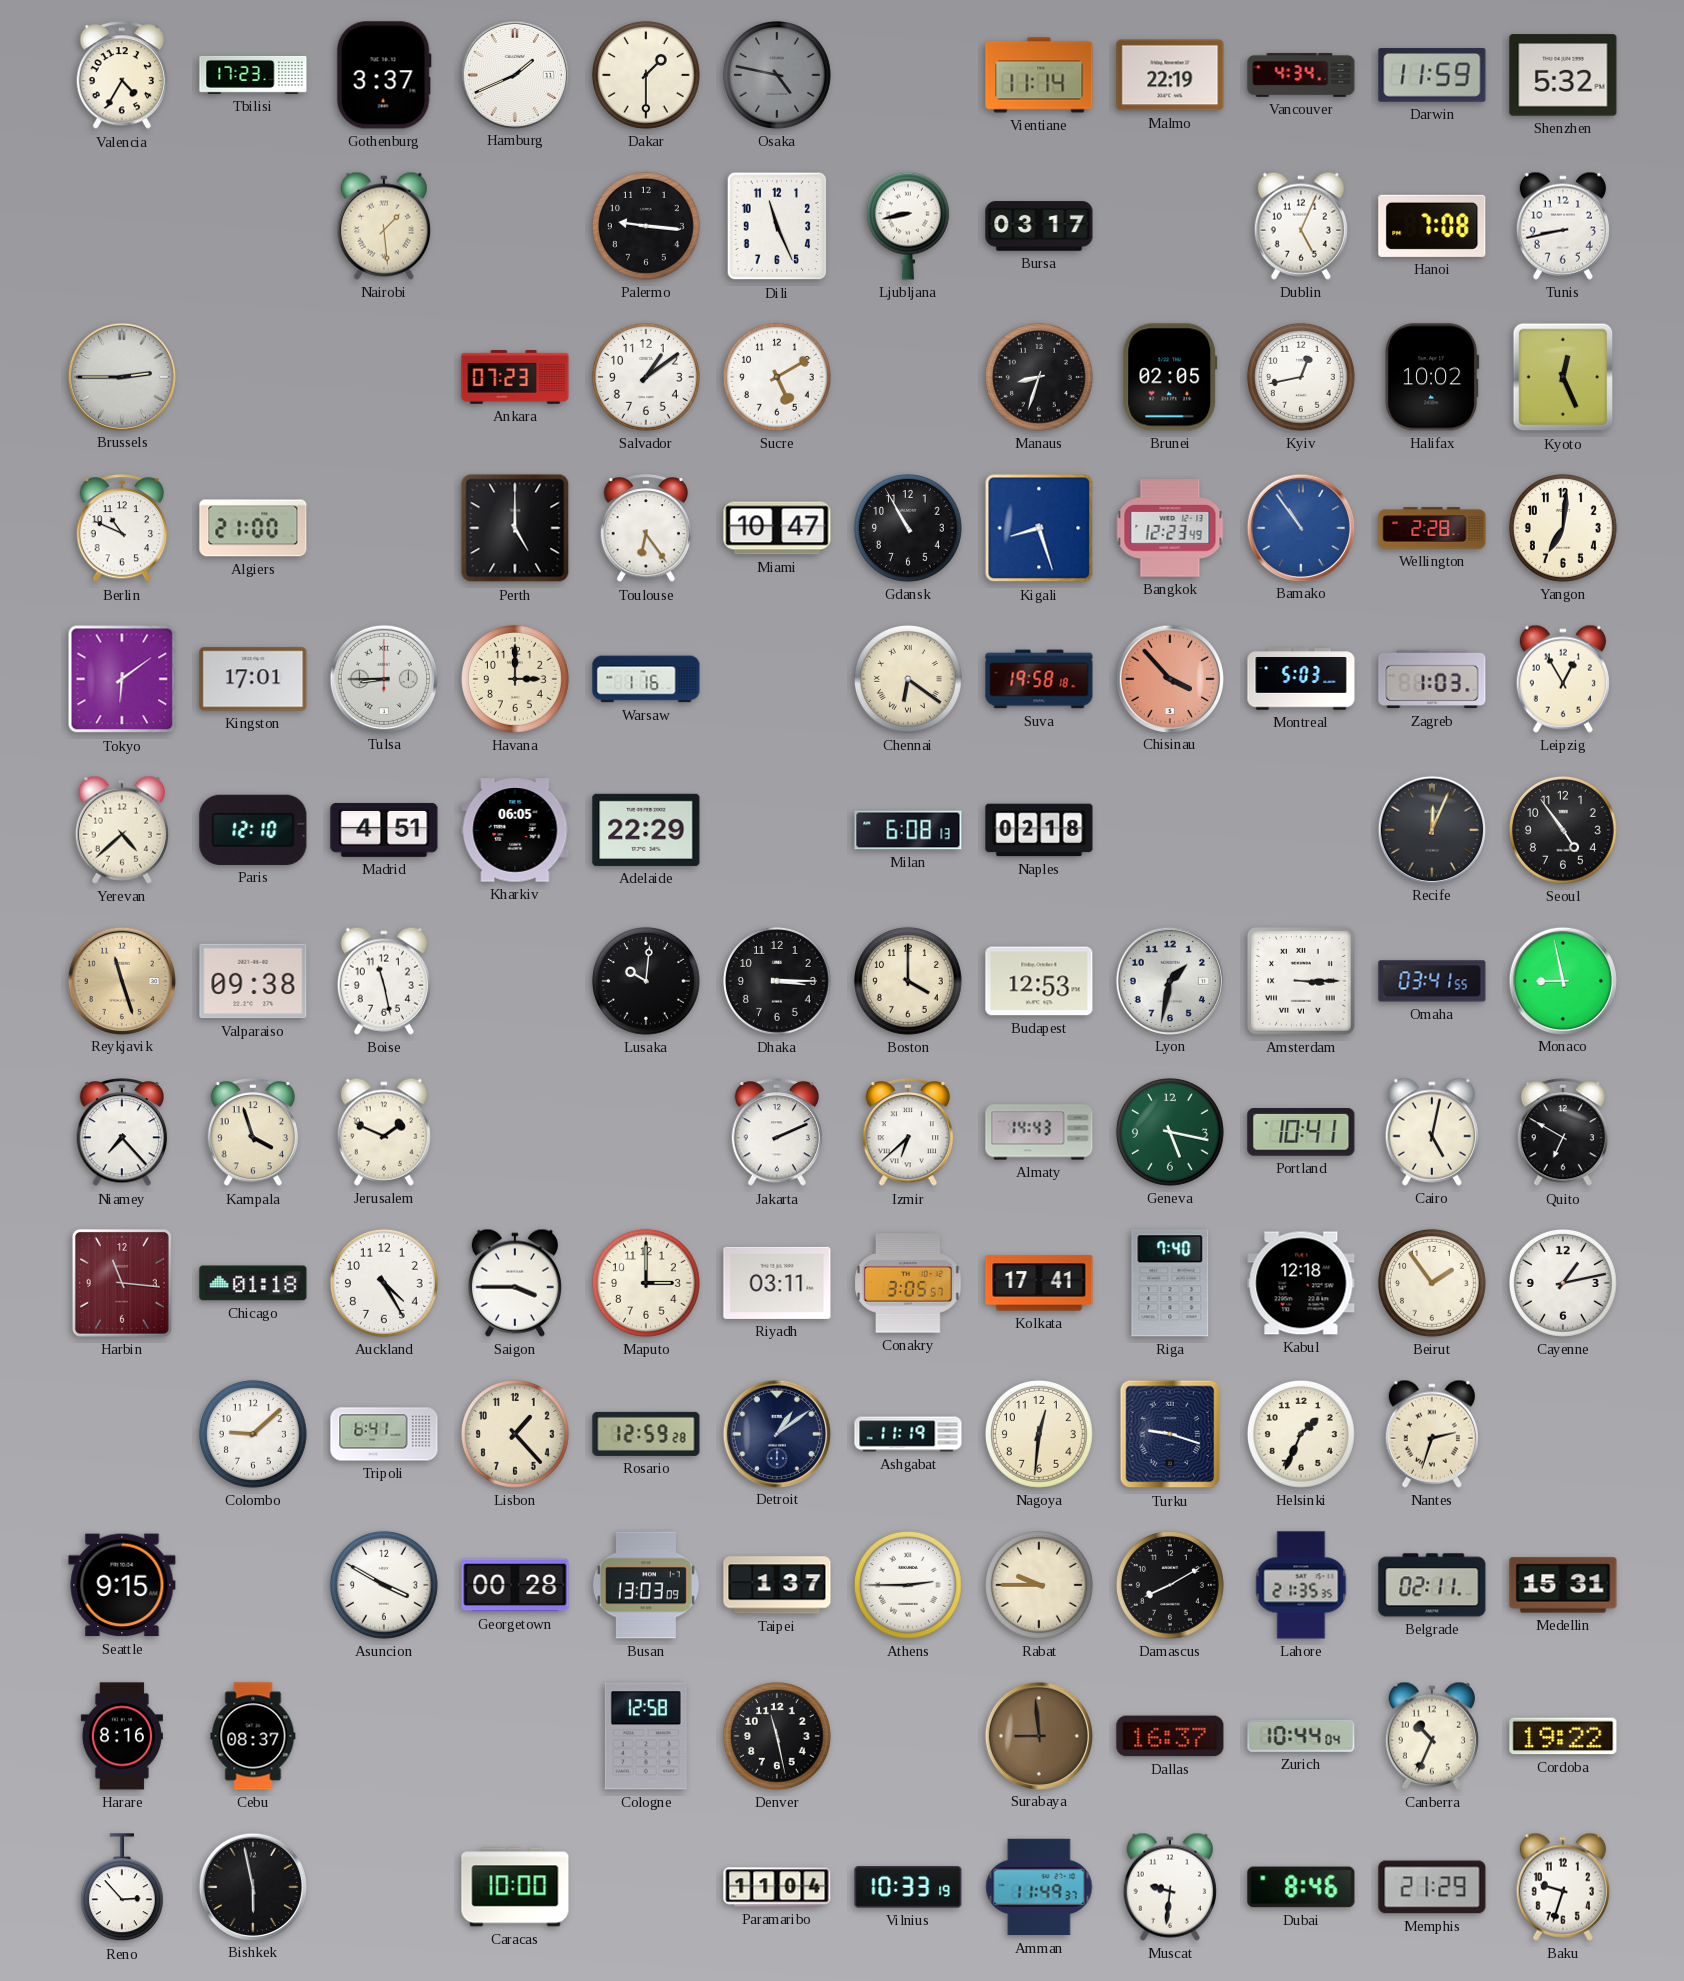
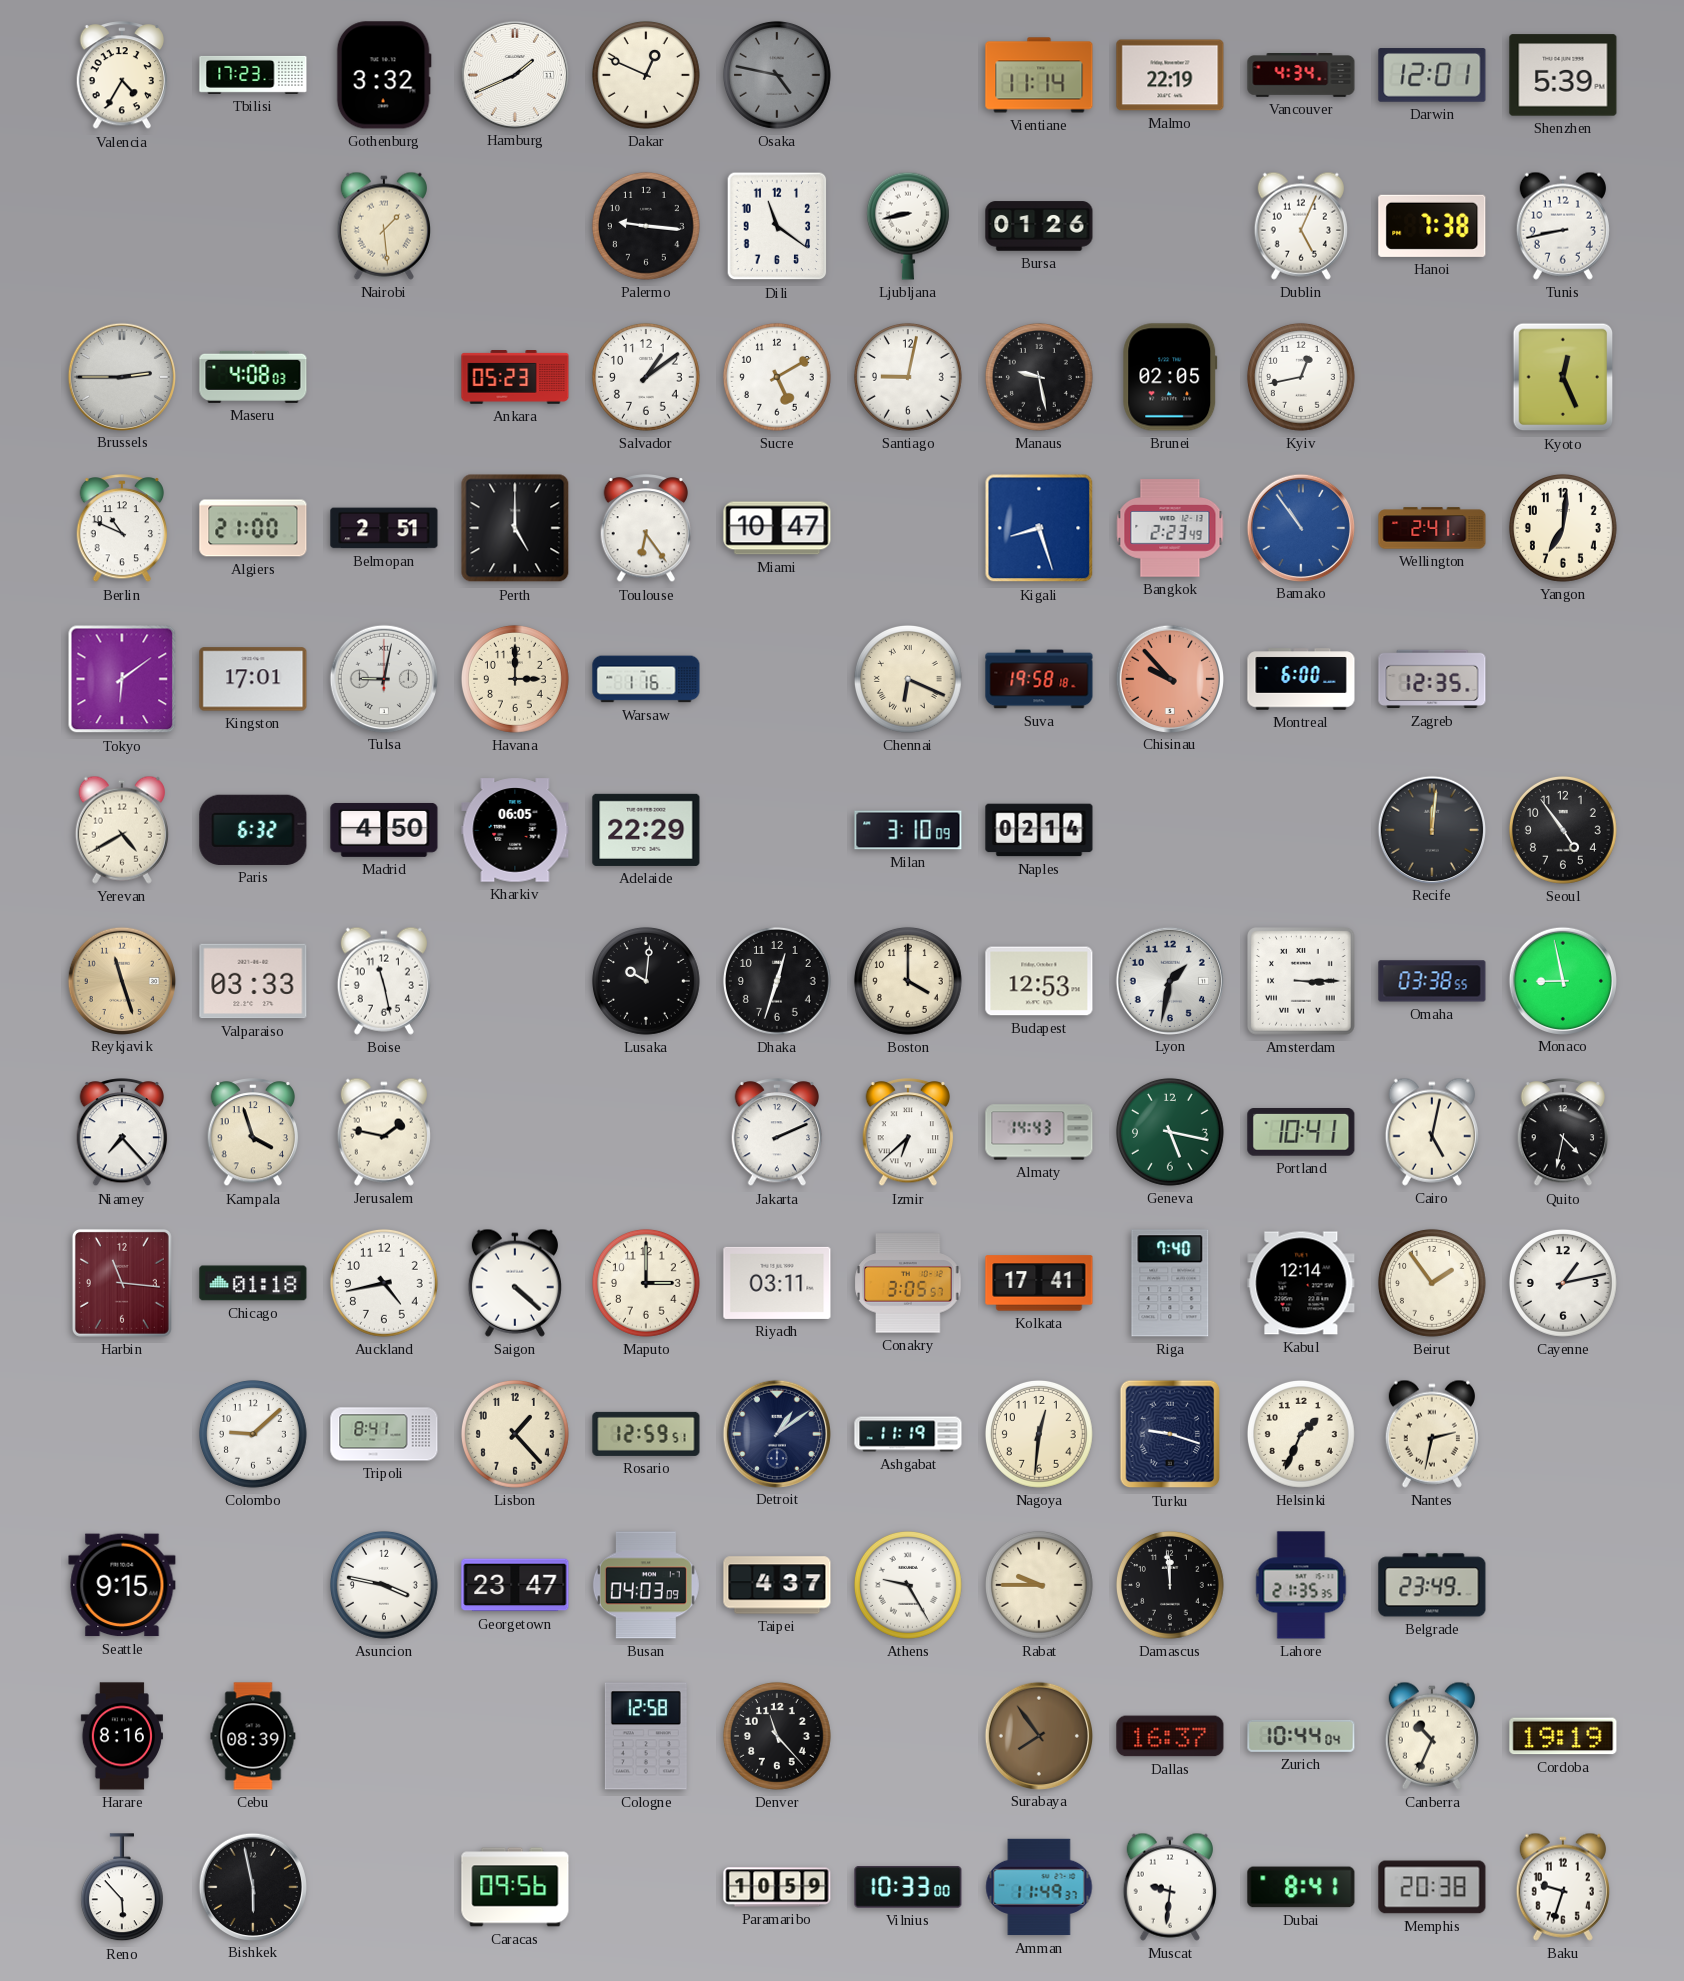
Gothenburg: 3:37 -> 3:32
Dakar: 1:30 -> 12:49
Darwin: 11:59 -> 12:01
Shenzhen: 5:32 -> 5:39
Dili: 11:26 -> 11:21
Bursa: 03:17 -> 01:26
Hanoi: 7:08 -> 7:38
Maseru: none -> 4:08
Ankara: 07:23 -> 05:23
Santiago: none -> 9:02
Manaus: 8:33 -> 9:28
Halifax: 10:02 -> none
Belmopan: none -> 2:51
Gdansk: 10:55 -> none
Bangkok: 12:23 -> 2:23
Wellington: 2:28 -> 2:41
Tulsa: 8:45 -> 9:02
Chennai: 6:21 -> 6:19
Chisinau: 3:53 -> 9:53
Montreal: 5:03 -> 6:00
Zagreb: 1:03 -> 12:35
Leipzig: 12:55 -> none
Yerevan: 4:38 -> 4:40
Paris: 12:10 -> 6:32
Madrid: 4:51 -> 4:50
Milan: 6:08 -> 3:10
Naples: 02:18 -> 02:14
Recife: 12:04 -> 12:01
Valparaiso: 09:38 -> 03:33
Dhaka: 3:15 -> 12:33
Omaha: 03:41 -> 03:38
Jerusalem: 1:49 -> 1:47
Quito: 6:50 -> 4:32
Auckland: 4:25 -> 4:43
Saigon: 3:45 -> 4:22
Kabul: 12:18 -> 12:14
Tripoli: 6:41 -> 8:41
Rosario: 12:59:28 -> 12:59:51
Nantes: 2:33 -> 2:32
Asuncion: 3:50 -> 3:47
Georgetown: 00:28 -> 23:47
Busan: 13:03 -> 04:03
Taipei: 1:37 -> 4:37
Athens: 2:45 -> 9:25
Damascus: 8:10 -> 11:59
Belgrade: 02:11 -> 23:49
Medellin: 15:31 -> none
Cebu: 08:37 -> 08:39
Denver: 11:28 -> 11:23
Surabaya: 8:59 -> 7:54
Cordoba: 19:22 -> 19:19
Reno: 2:53 -> 5:53
Caracas: 10:00 -> 09:56
Paramaribo: 11:04 -> 10:59
Vilnius: 10:33:19 -> 10:33:00
Dubai: 8:46 -> 8:41
Memphis: 21:29 -> 20:38
